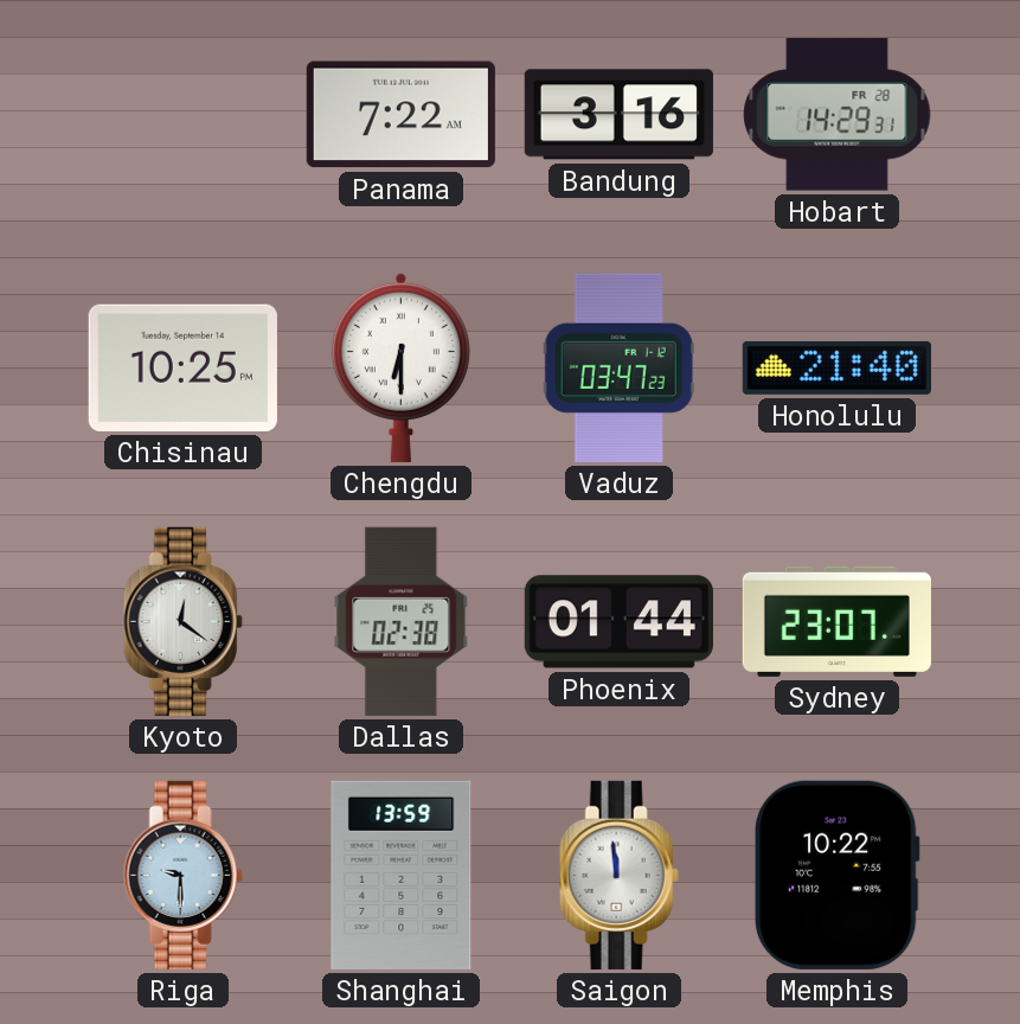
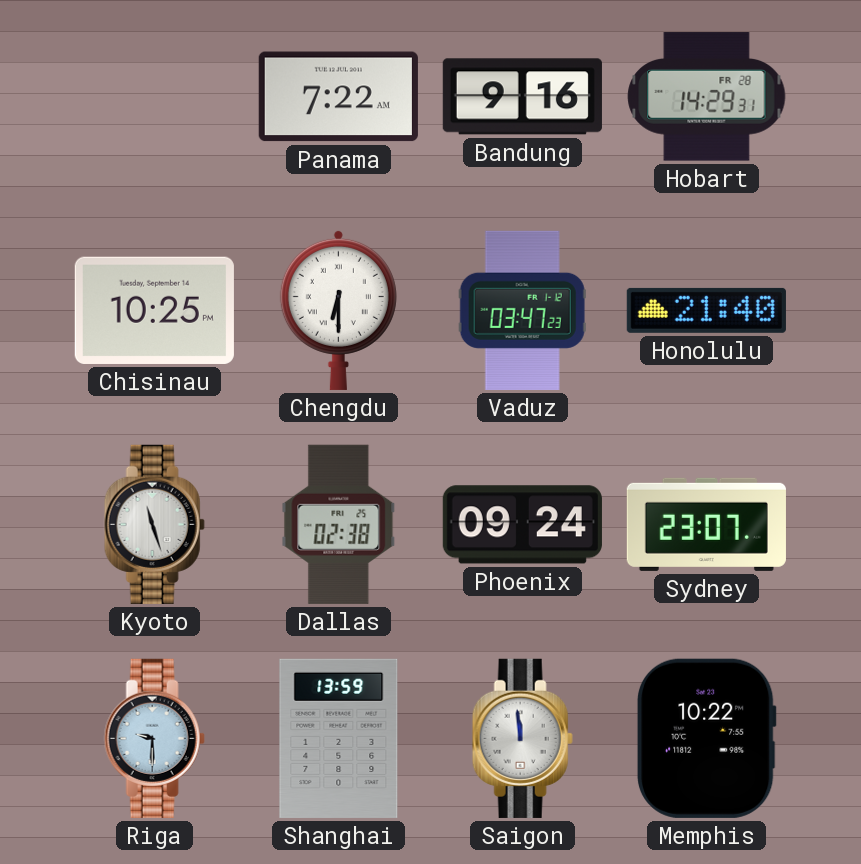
Bandung: 3:16 -> 9:16
Kyoto: 12:21 -> 11:27
Phoenix: 01:44 -> 09:24
